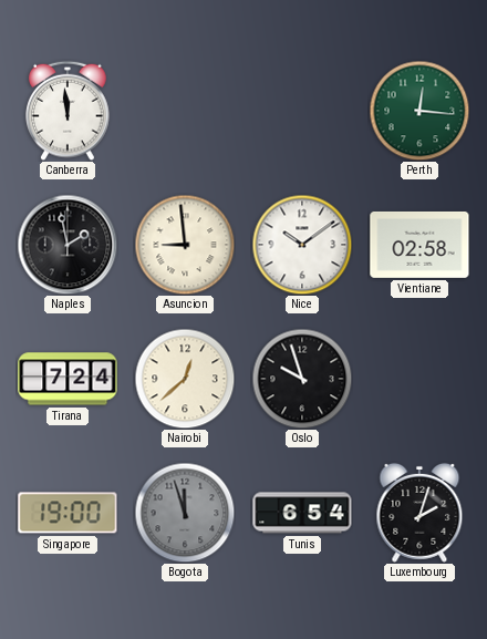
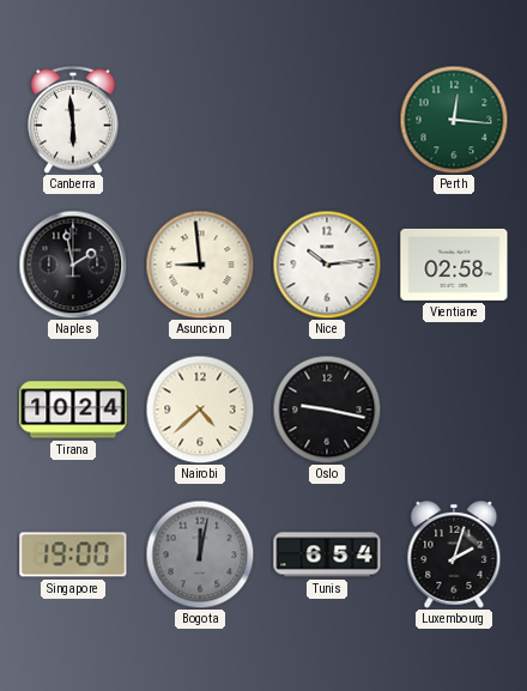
Canberra: 11:59 -> 5:59
Nice: 10:09 -> 10:14
Tirana: 7:24 -> 10:24
Nairobi: 12:38 -> 4:38
Oslo: 9:57 -> 9:17
Bogota: 11:57 -> 12:02
